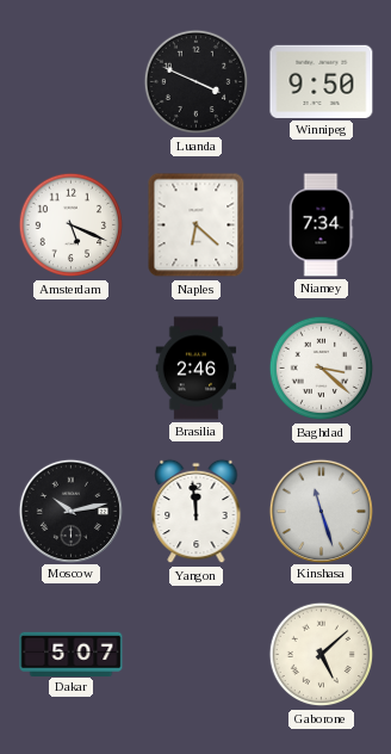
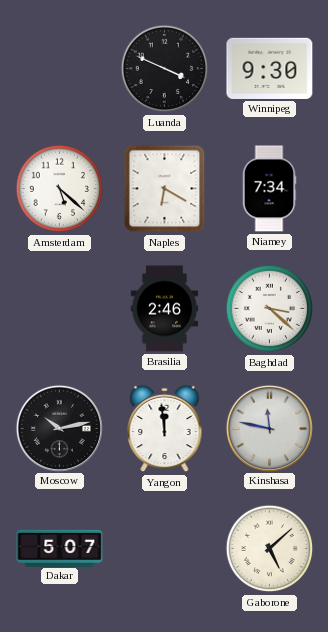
Winnipeg: 9:50 -> 9:30
Amsterdam: 5:19 -> 5:22
Naples: 6:22 -> 6:20
Kinshasa: 11:27 -> 11:47
